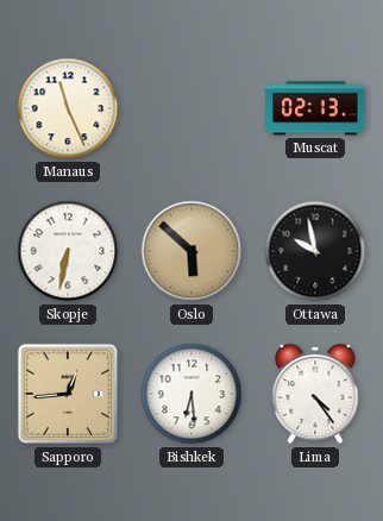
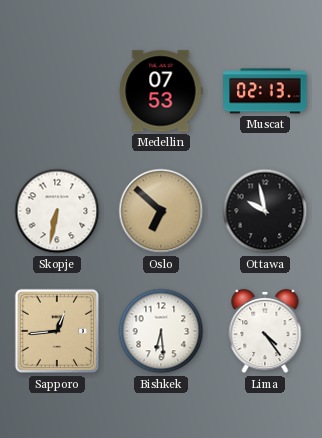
Manaus: 11:26 -> none
Medellin: none -> 07:53
Oslo: 5:52 -> 6:52
